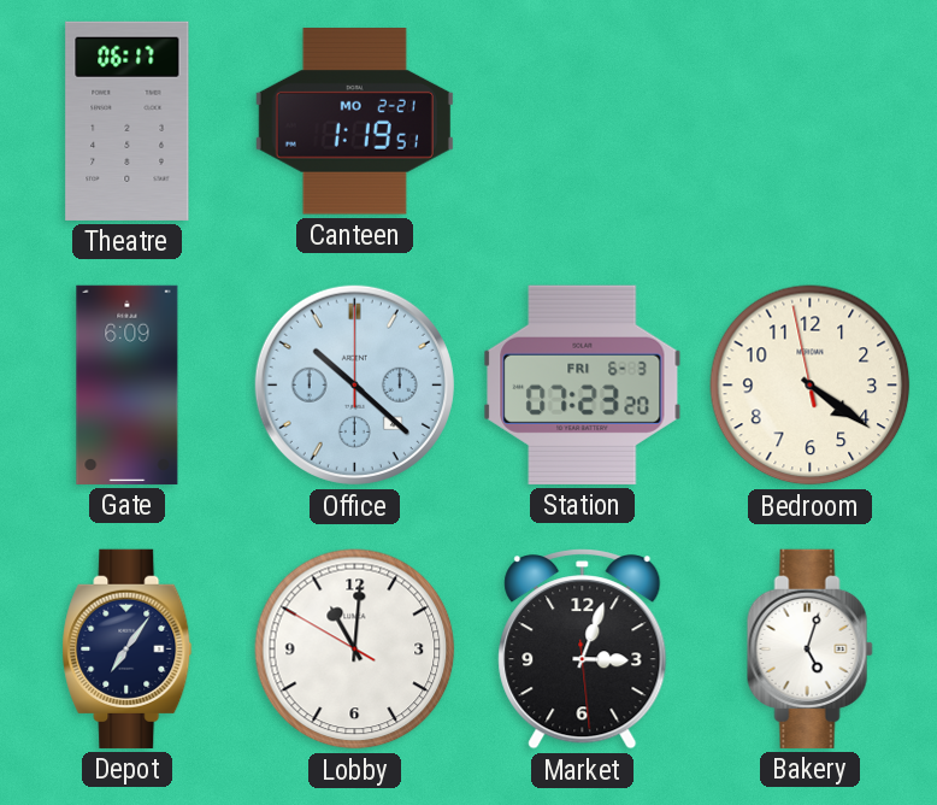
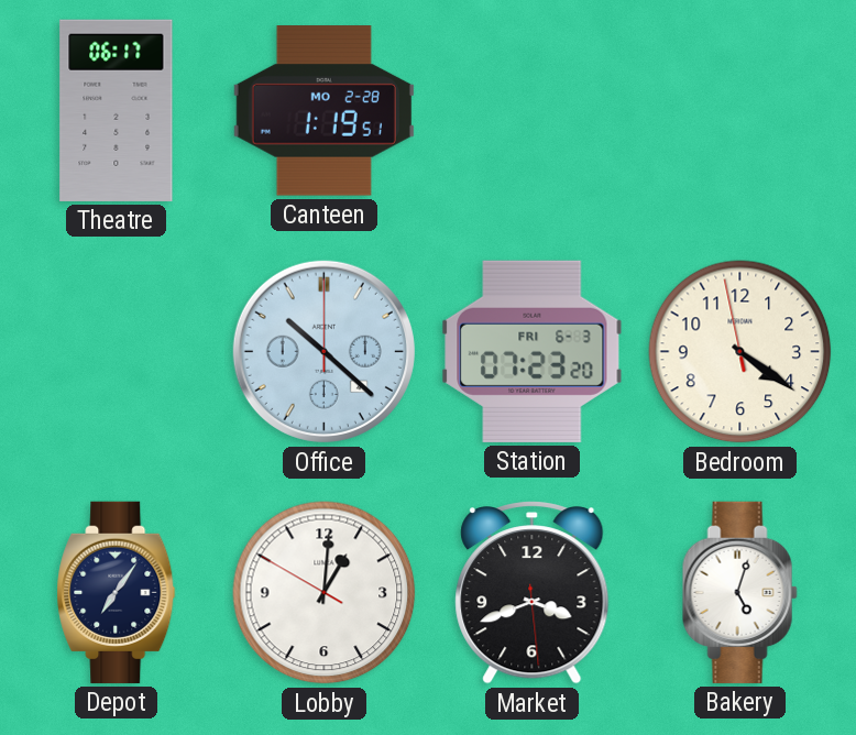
Canteen date: MO 2-21 -> MO 2-28
Gate: 6:09 -> none
Lobby: 11:00 -> 1:00
Market: 3:03 -> 3:41
